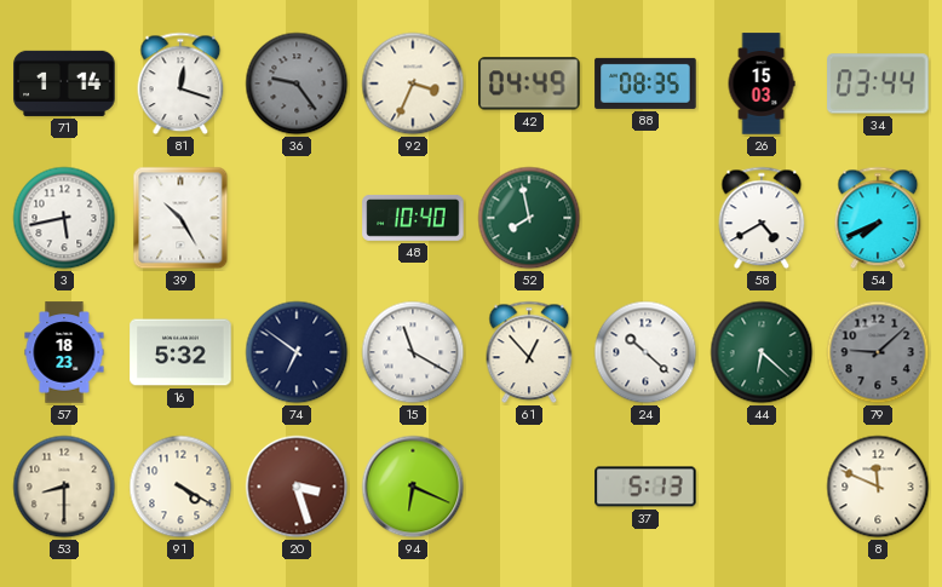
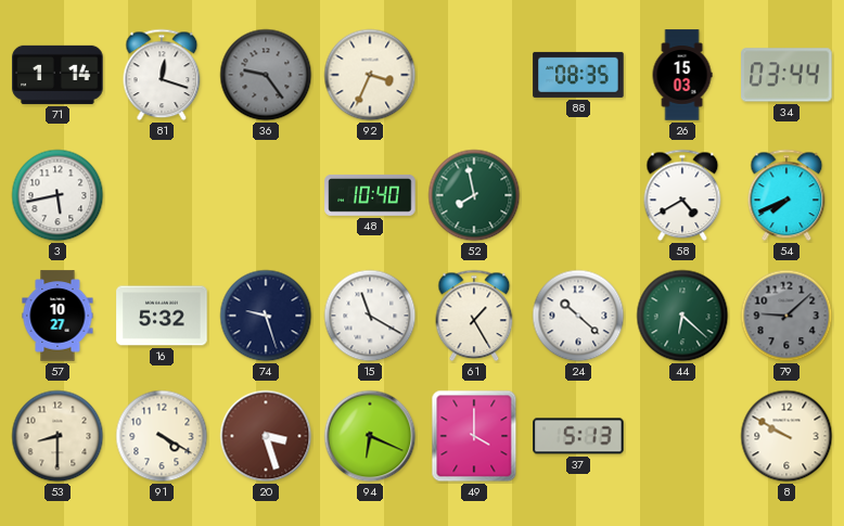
42: 04:49 -> none
39: 10:25 -> none
57: 18:23 -> 10:27
74: 6:51 -> 9:27
61: 12:53 -> 1:25
49: none -> 4:00
8: 11:49 -> 9:50
